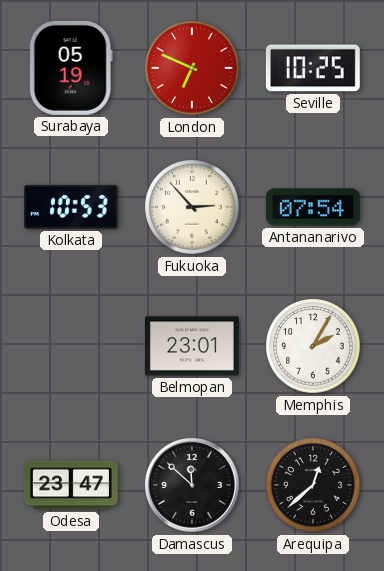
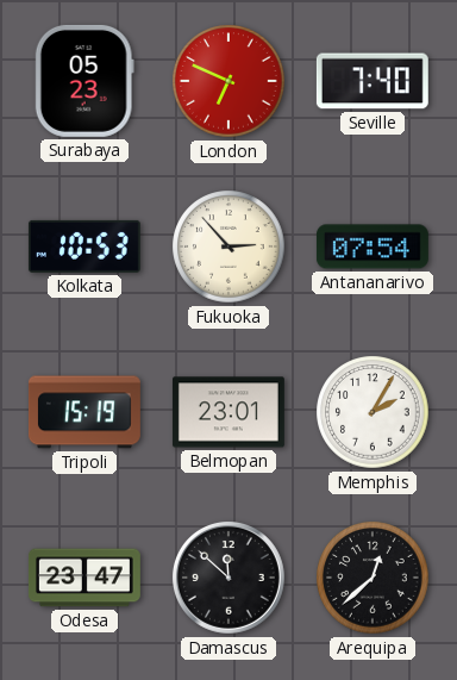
Surabaya: 05:19 -> 05:23
Seville: 10:25 -> 7:40
Tripoli: none -> 15:19
